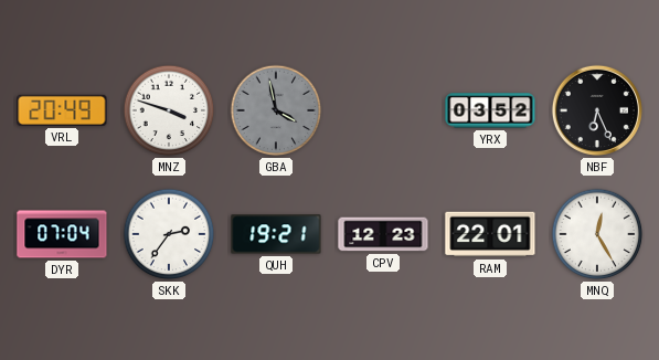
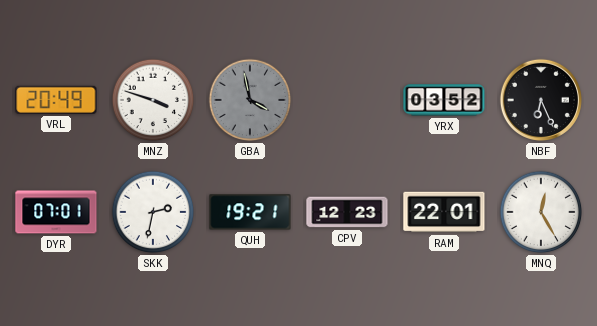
DYR: 07:04 -> 07:01
SKK: 2:36 -> 2:32
